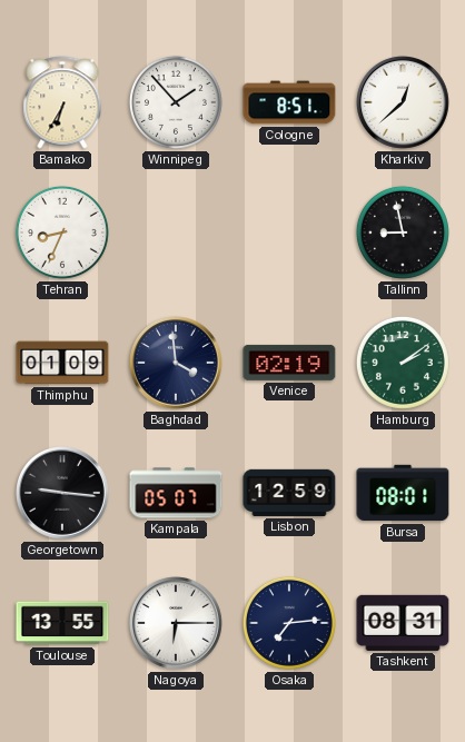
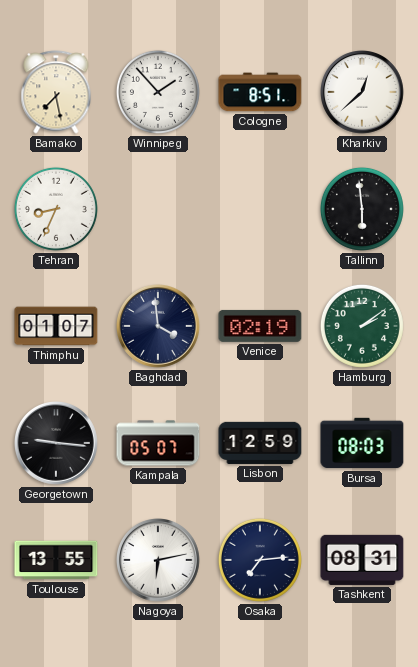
Bamako: 6:35 -> 7:28
Tallinn: 8:58 -> 5:59
Thimphu: 01:09 -> 01:07
Bursa: 08:01 -> 08:03
Nagoya: 6:15 -> 6:13
